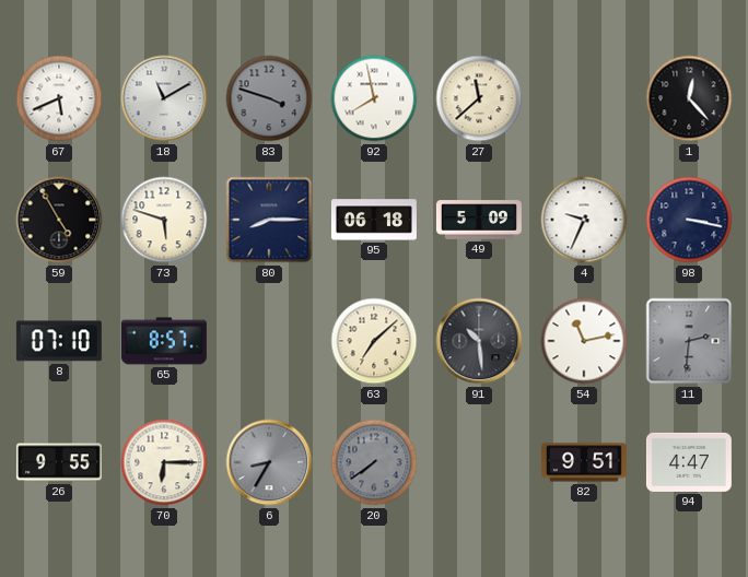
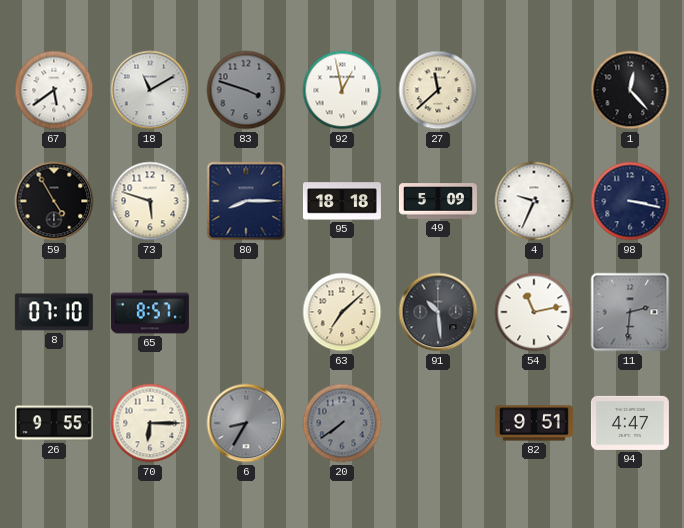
67: 5:41 -> 5:39
92: 7:58 -> 12:58
95: 06:18 -> 18:18
